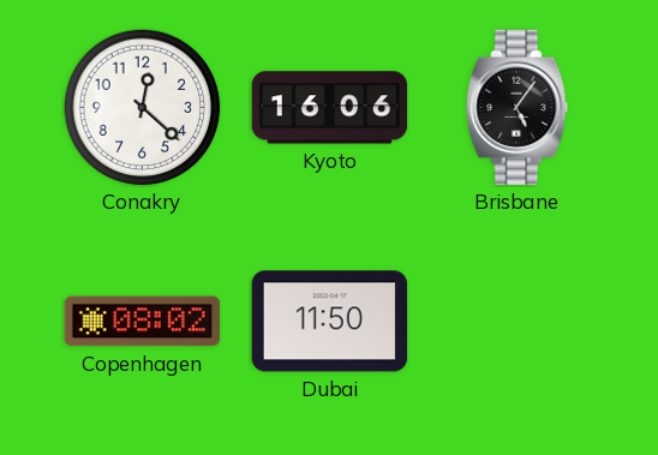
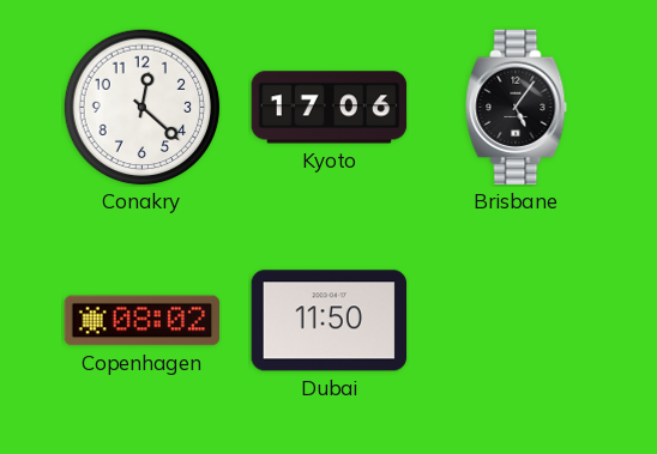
Kyoto: 16:06 -> 17:06
